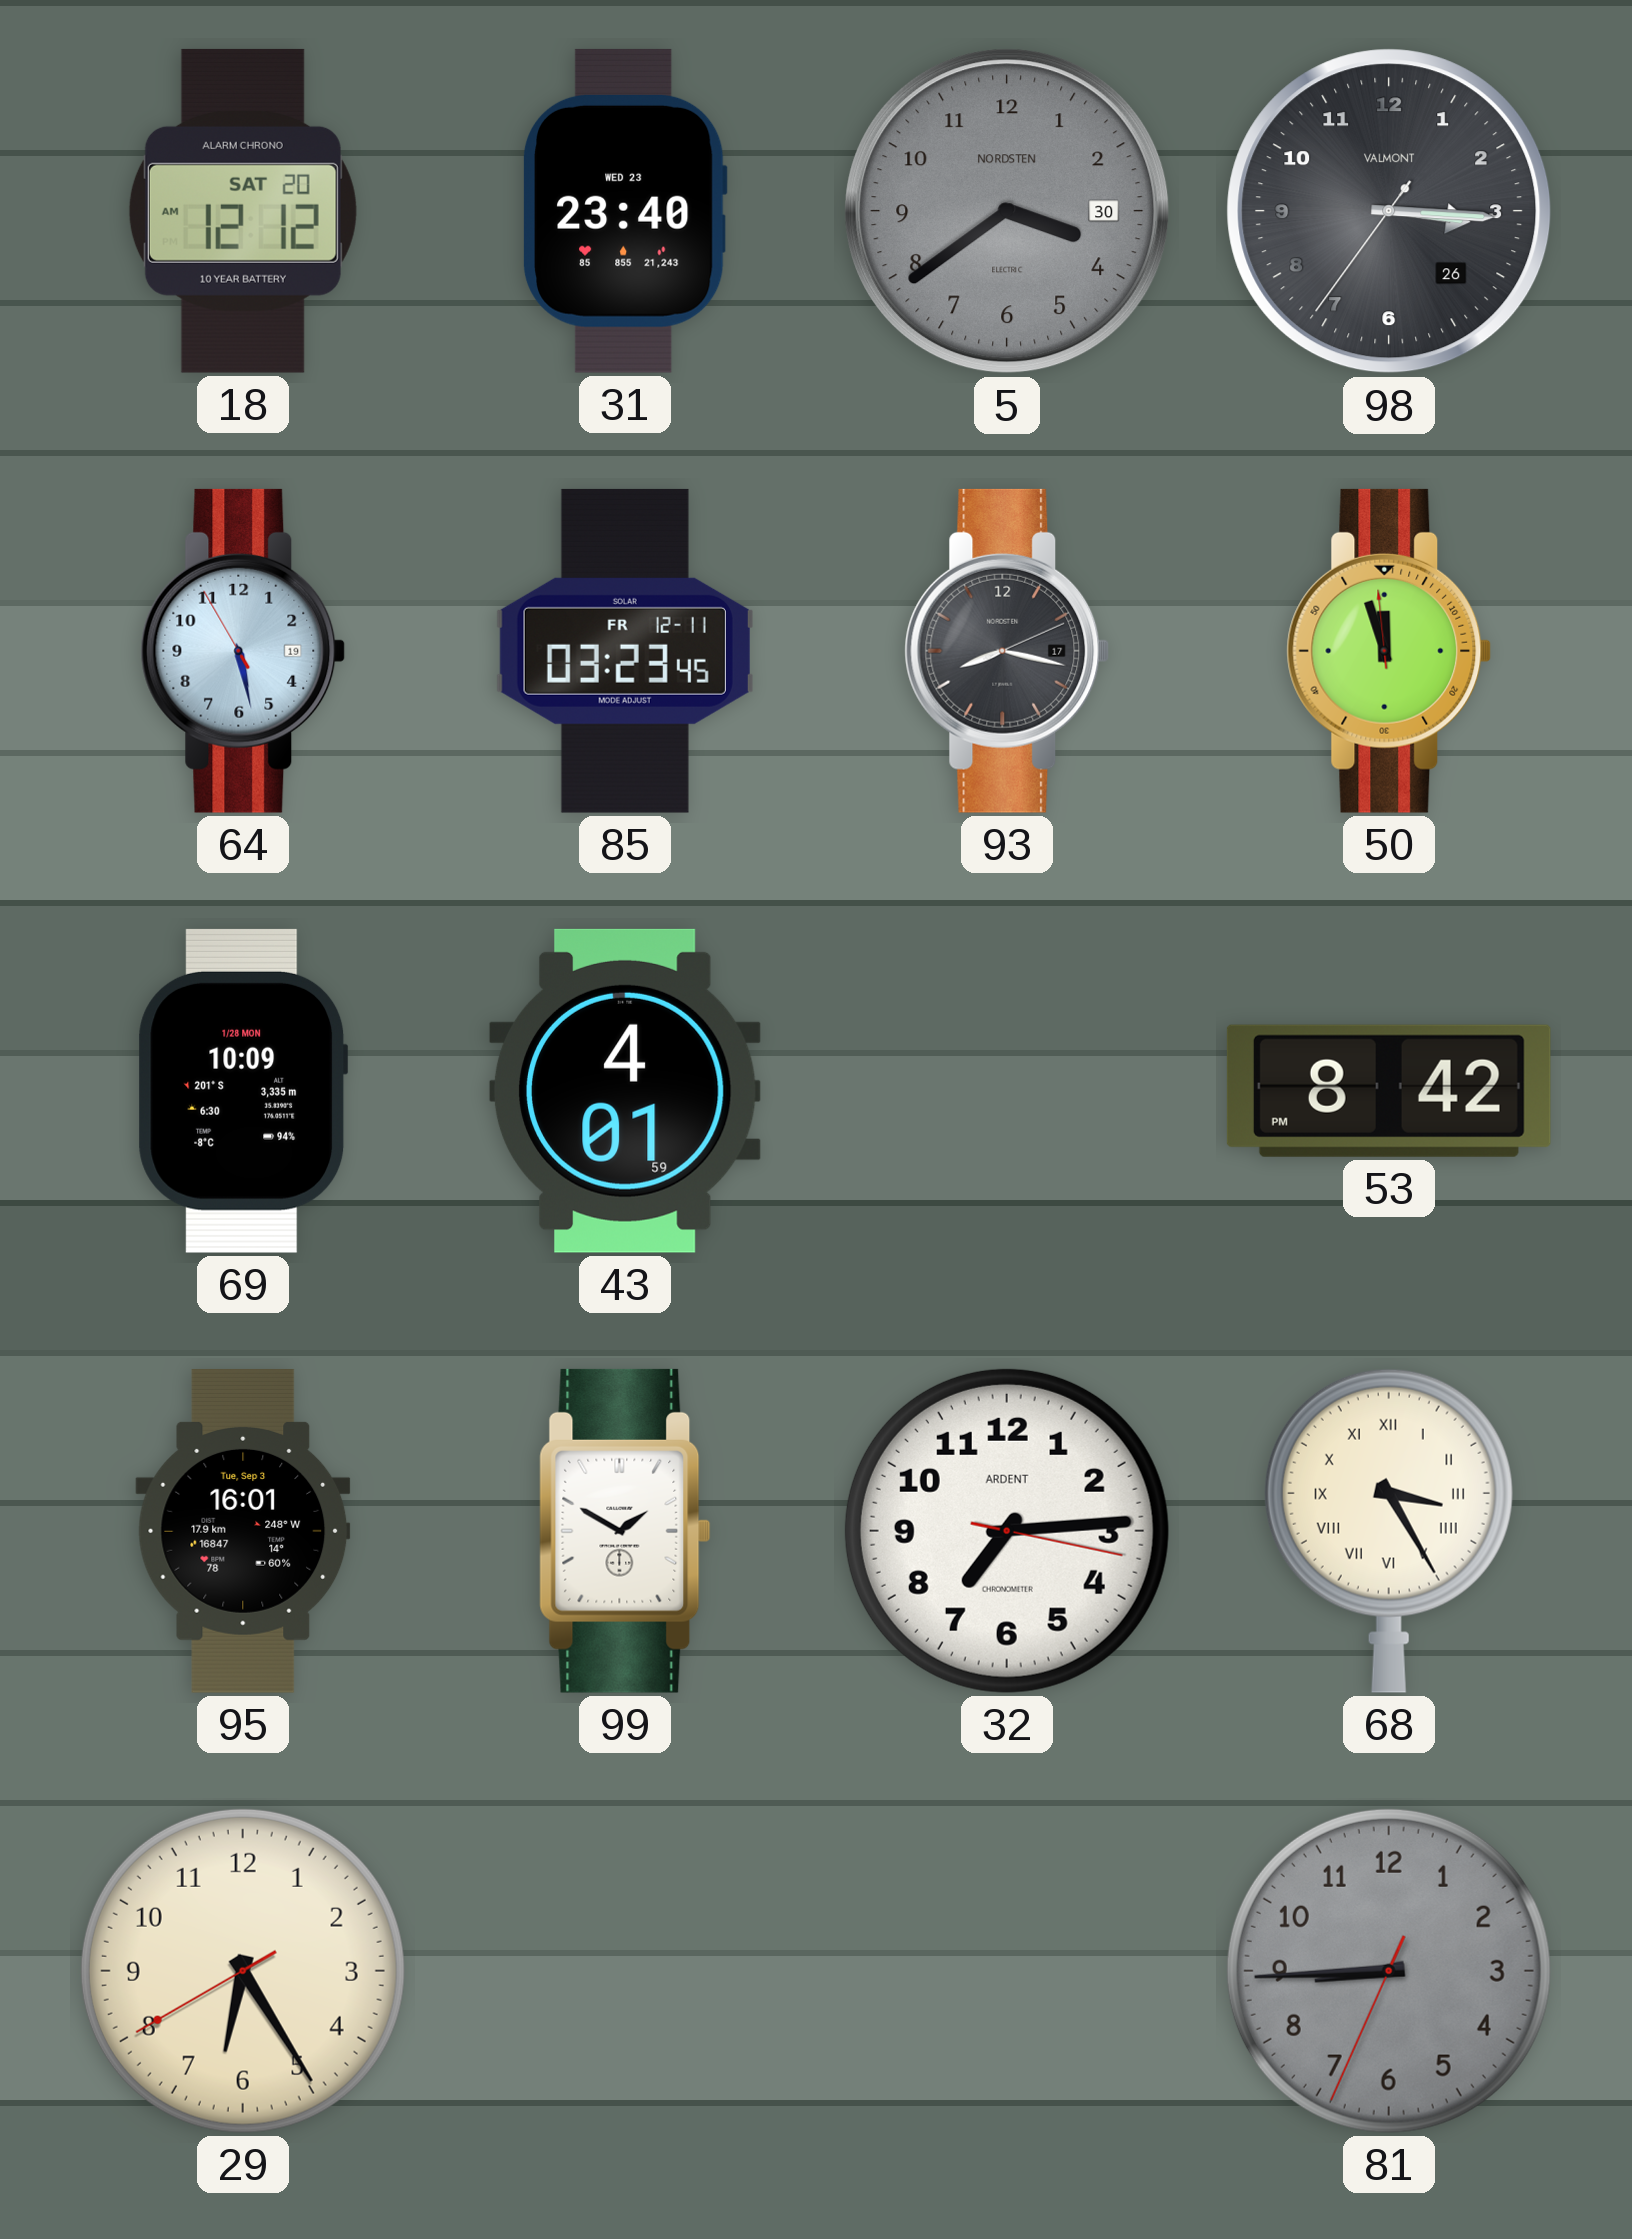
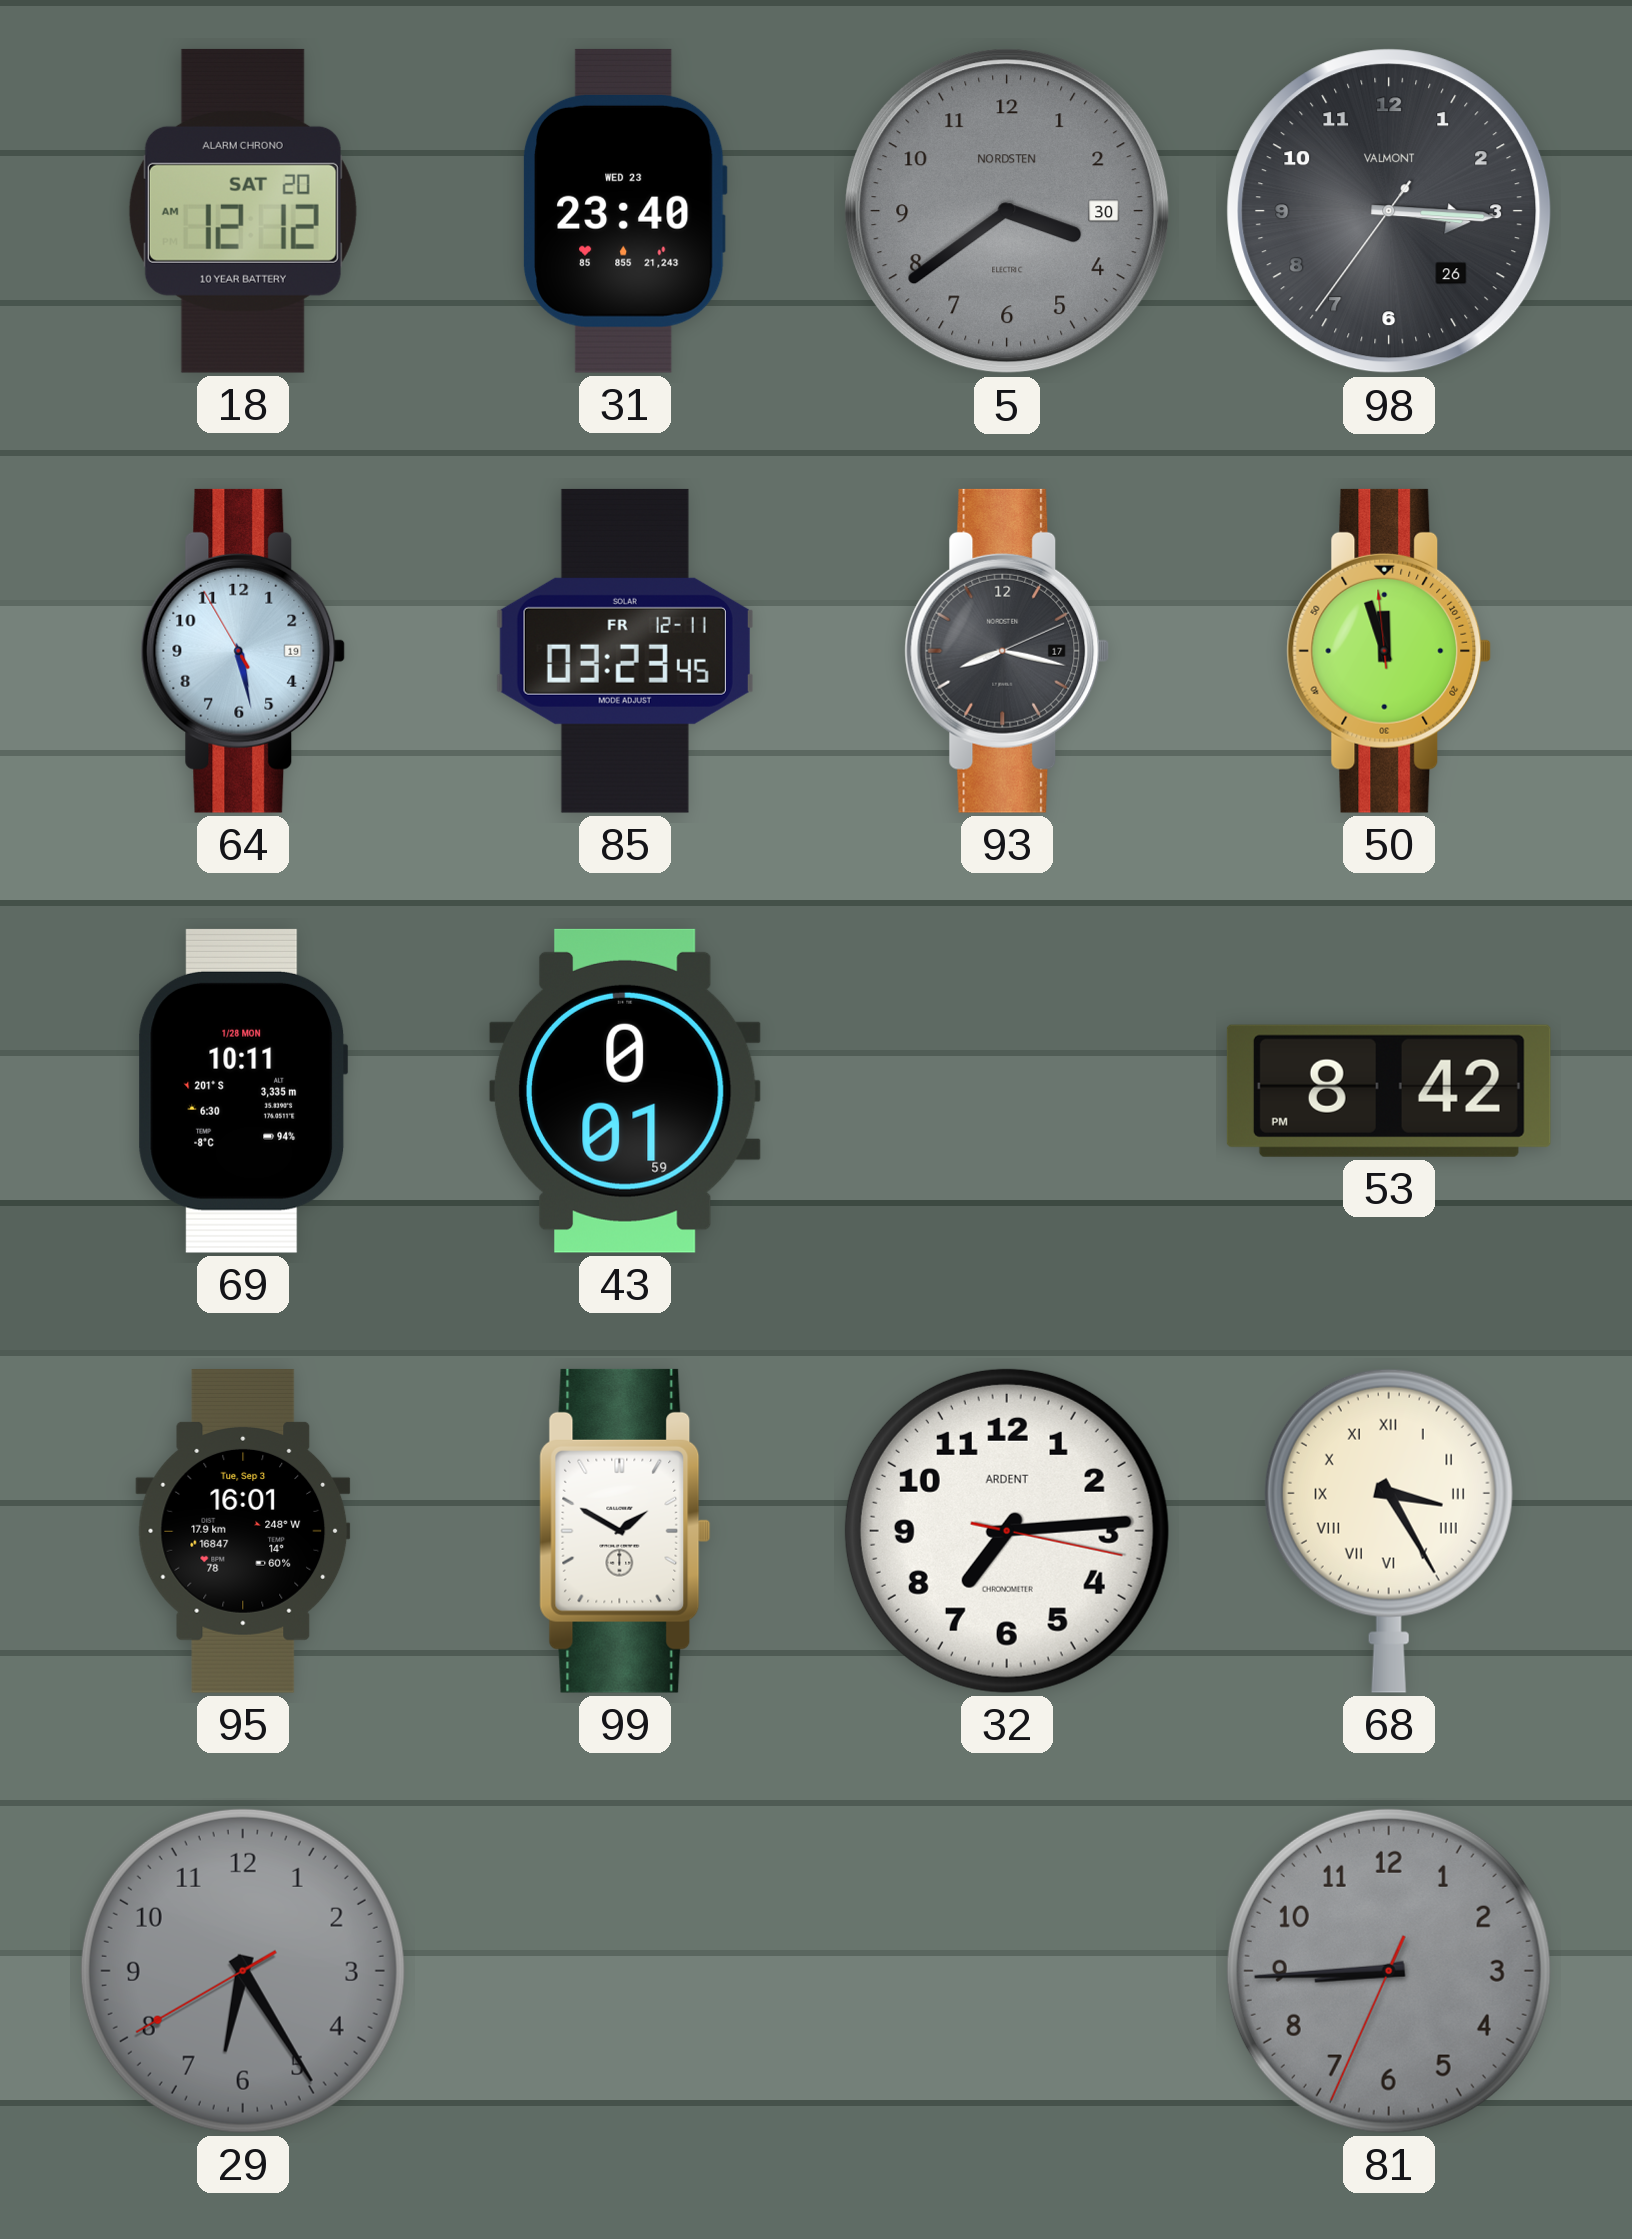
69: 10:09 -> 10:11
43: 4:01 -> 0:01
29 dial: cream -> grey
